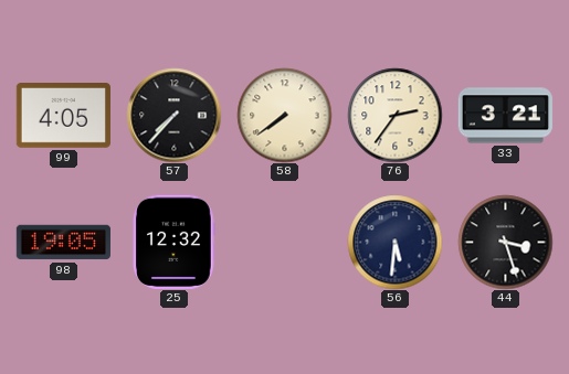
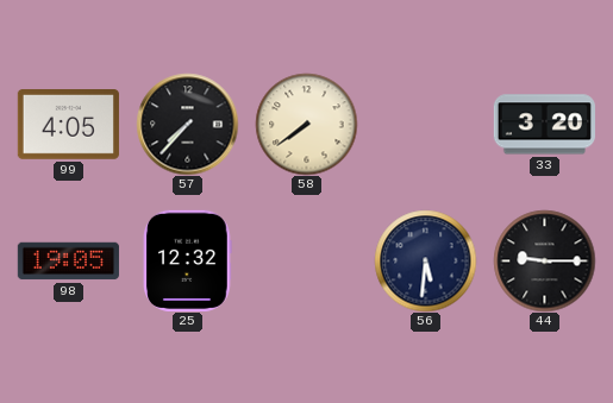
76: 2:36 -> none
33: 3:21 -> 3:20
44: 3:27 -> 9:15
